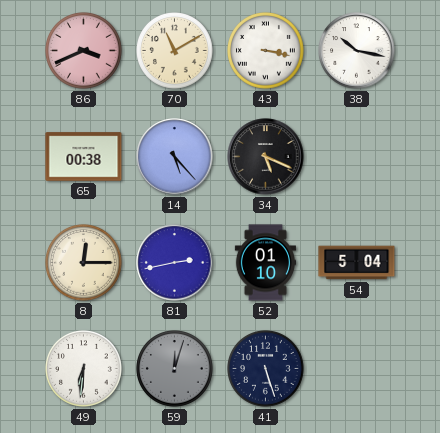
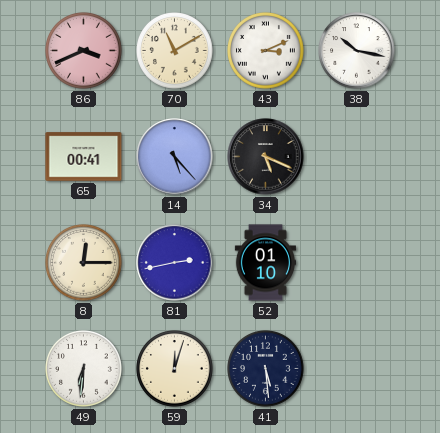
43: 3:17 -> 3:11
65: 00:38 -> 00:41
54: 5:04 -> none
59 dial: grey -> cream
41: 5:27 -> 5:29
